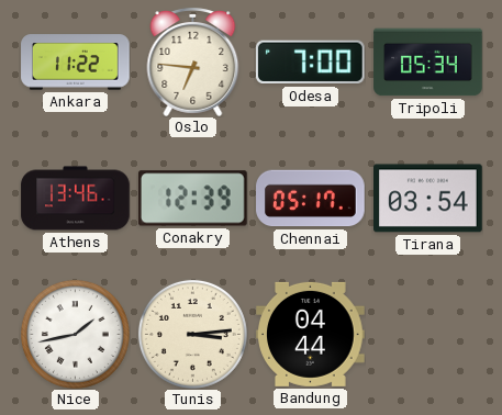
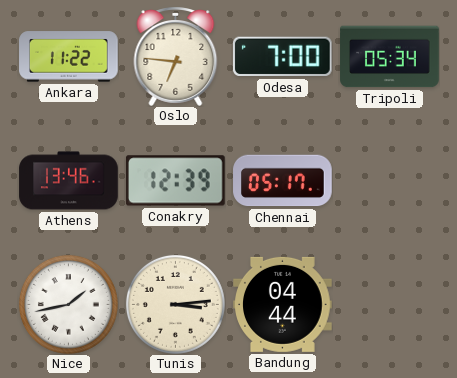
Tirana: 03:54 -> none
